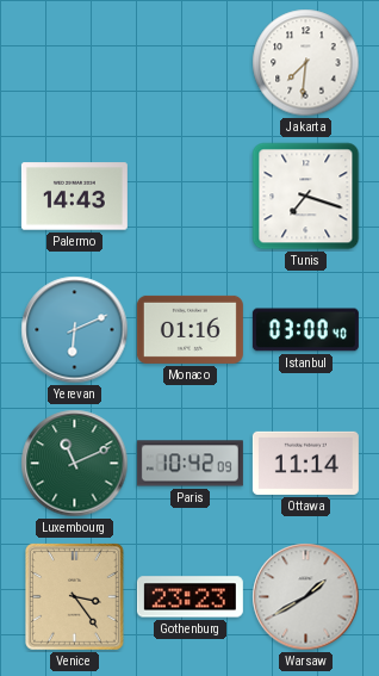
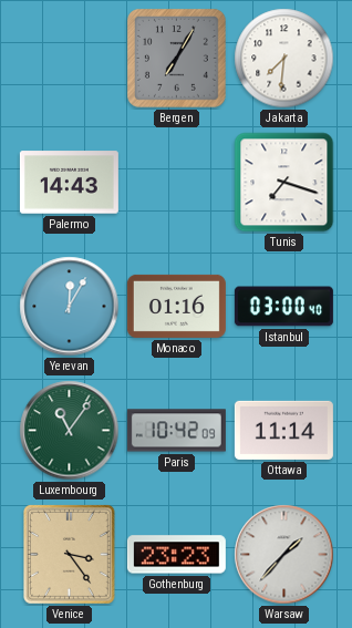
Bergen: none -> 7:05
Yerevan: 6:11 -> 12:05
Luxembourg: 11:11 -> 11:06
Warsaw: 1:40 -> 1:37
